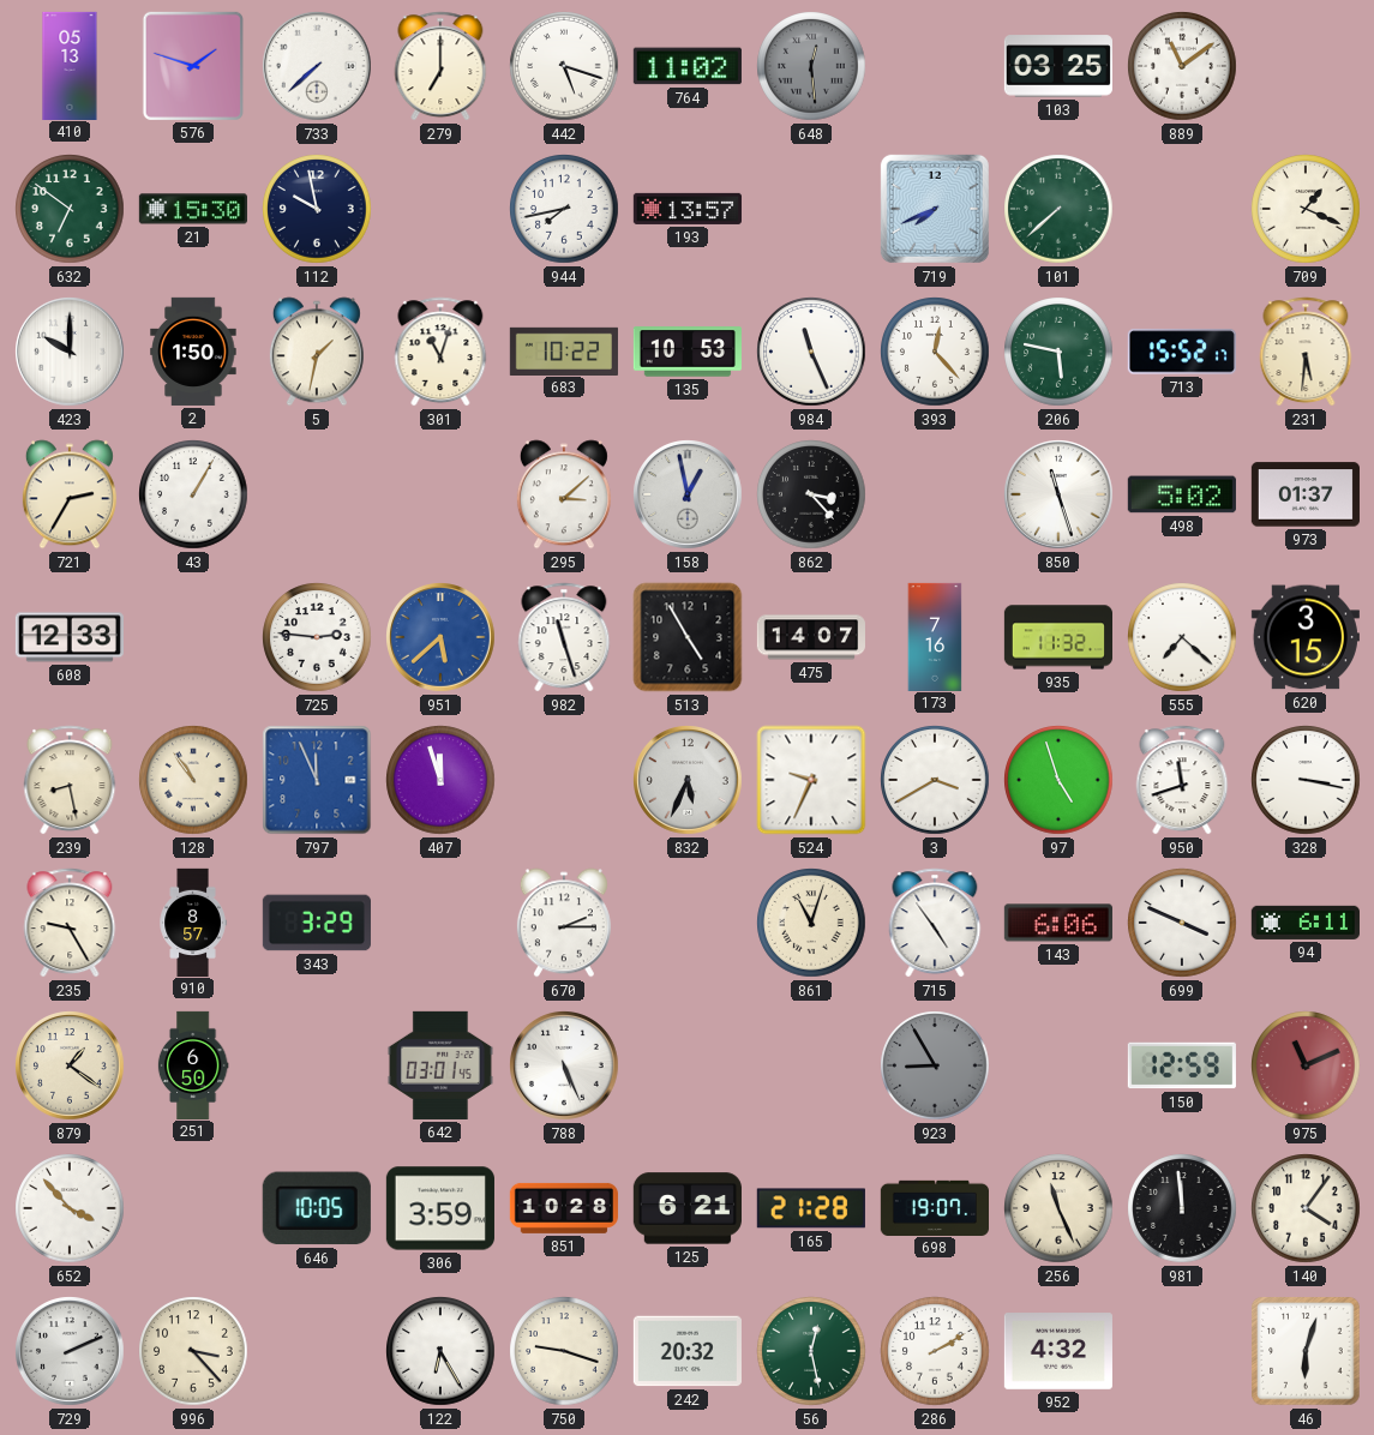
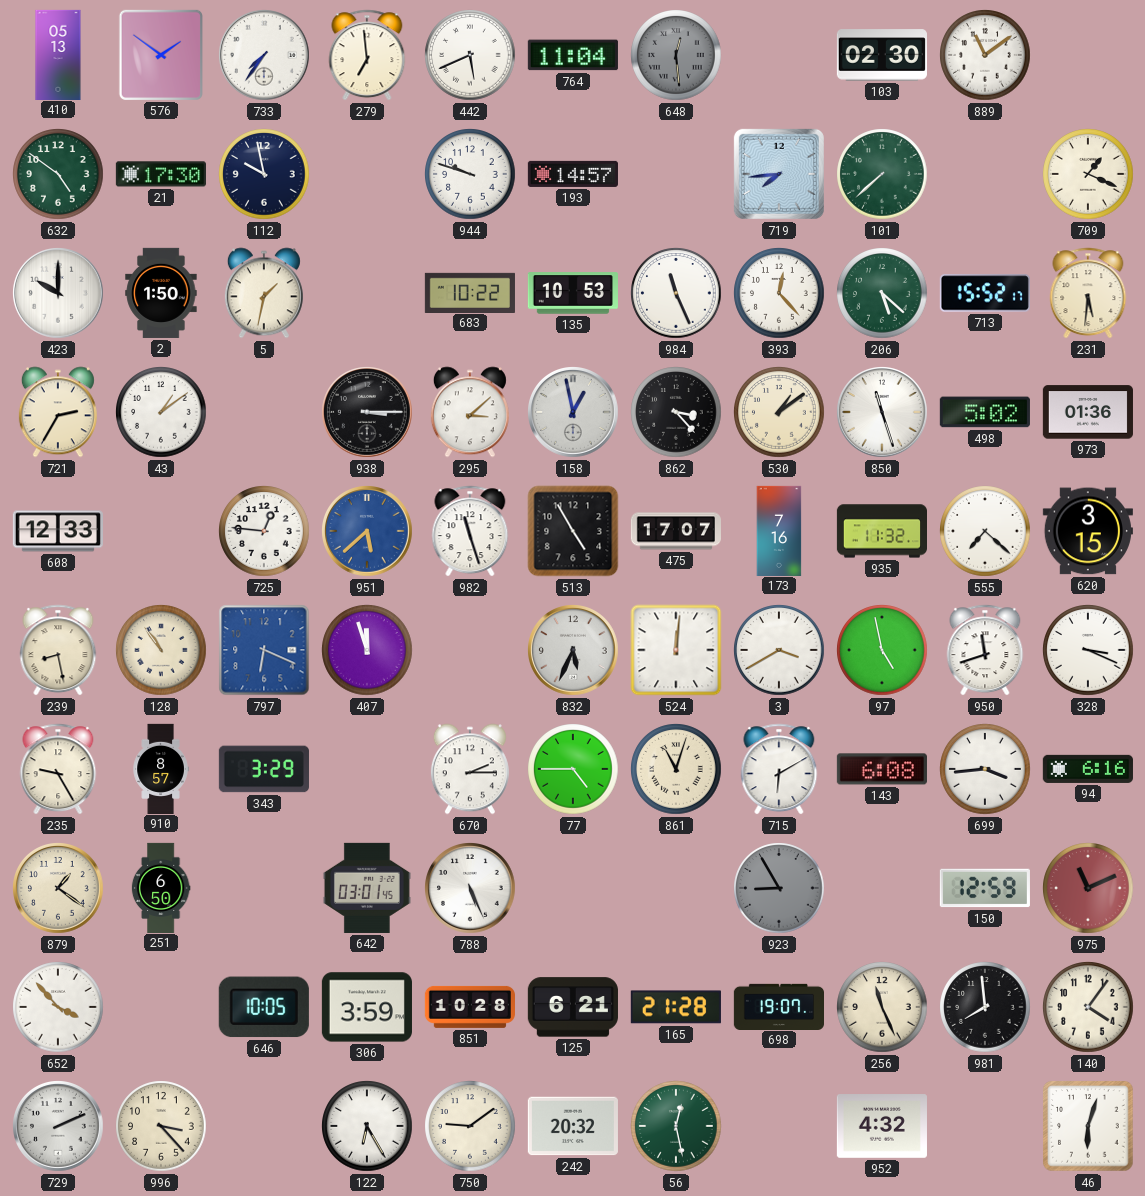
576: 1:48 -> 1:51
733: 7:38 -> 7:36
279: 7:00 -> 6:59
442: 5:18 -> 5:41
764: 11:02 -> 11:04
103: 03:25 -> 02:30
632: 6:51 -> 4:51
21: 15:30 -> 17:30
944: 7:43 -> 9:48
193: 13:57 -> 14:57
719: 7:41 -> 7:44
301: 11:03 -> none
206: 5:47 -> 5:22
43: 1:05 -> 1:09
938: none -> 3:15
530: none -> 1:09
973: 01:37 -> 01:36
725: 2:46 -> 12:46
475: 14:07 -> 17:07
797: 11:56 -> 6:19
524: 9:34 -> 12:01
97: 4:57 -> 4:58
328: 3:17 -> 3:19
77: none -> 4:45
715: 4:54 -> 6:10
143: 6:06 -> 6:08
699: 3:49 -> 3:44
94: 6:11 -> 6:16
981: 11:59 -> 7:59
750: 9:18 -> 9:09
286: 2:10 -> none
